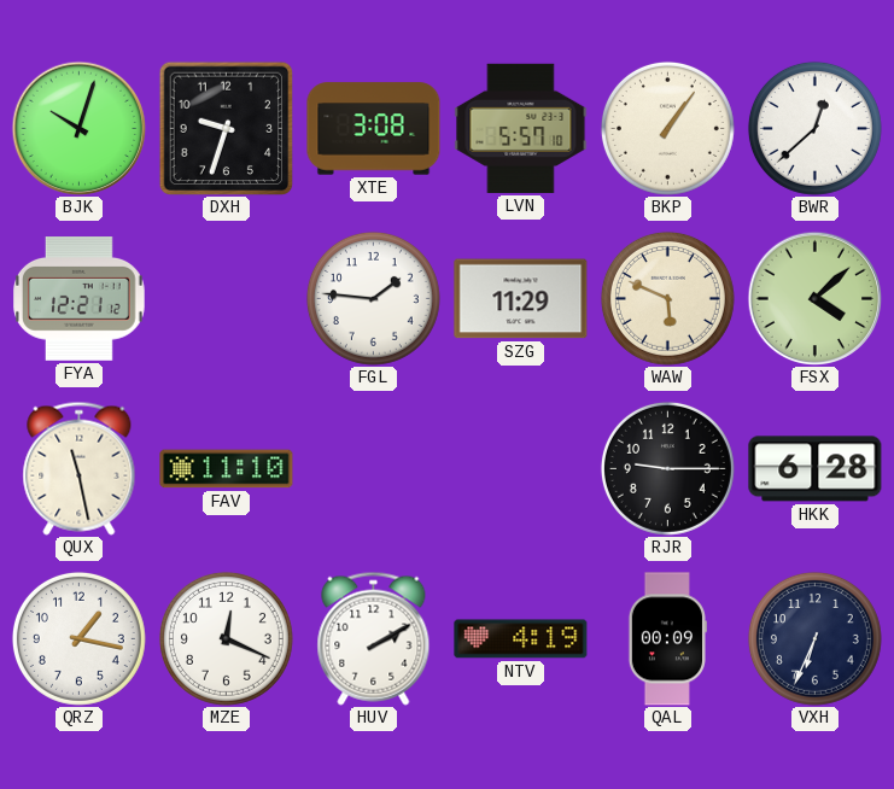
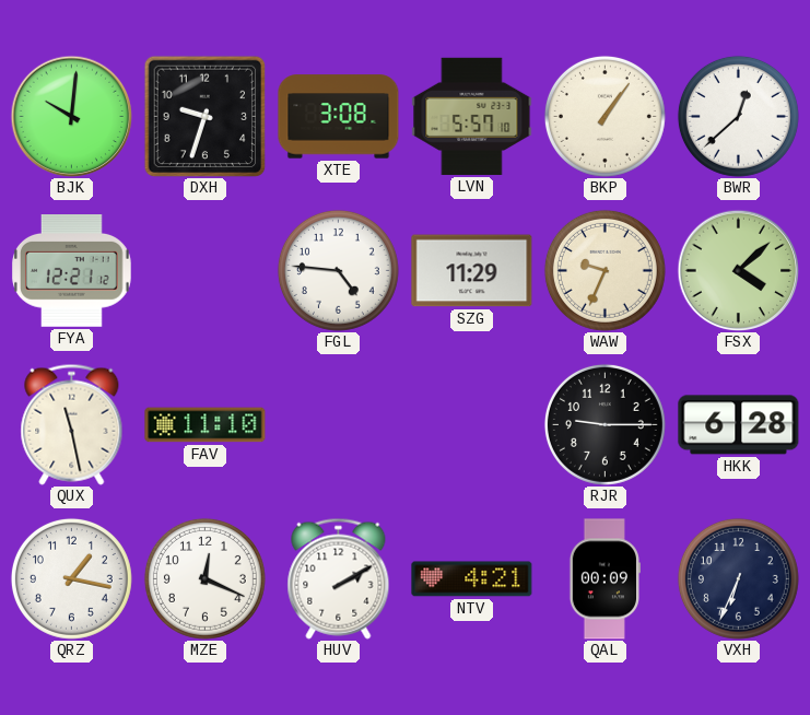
BJK: 10:03 -> 10:01
FGL: 1:46 -> 4:46
WAW: 5:49 -> 9:34
NTV: 4:19 -> 4:21
